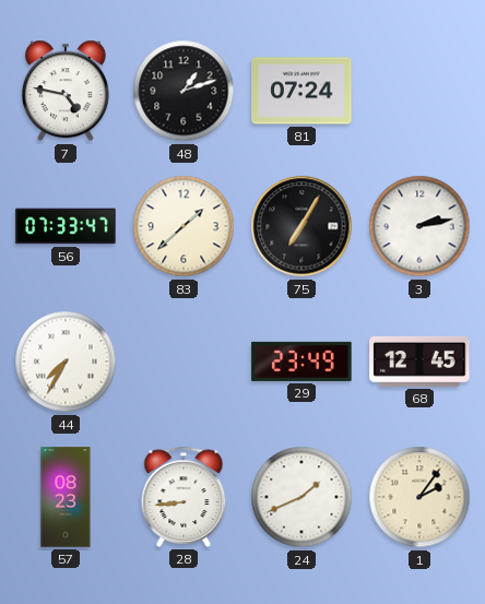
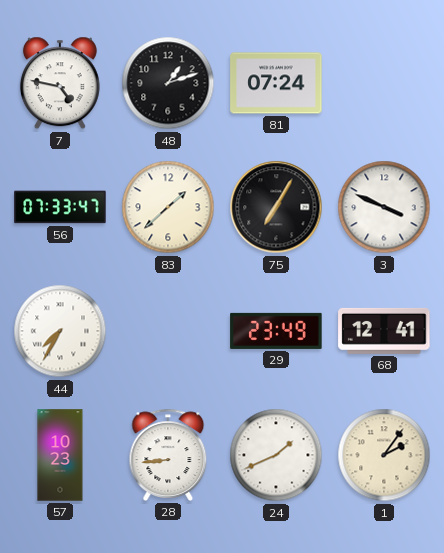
3: 2:13 -> 3:49
68: 12:45 -> 12:41
57: 08:23 -> 10:23
